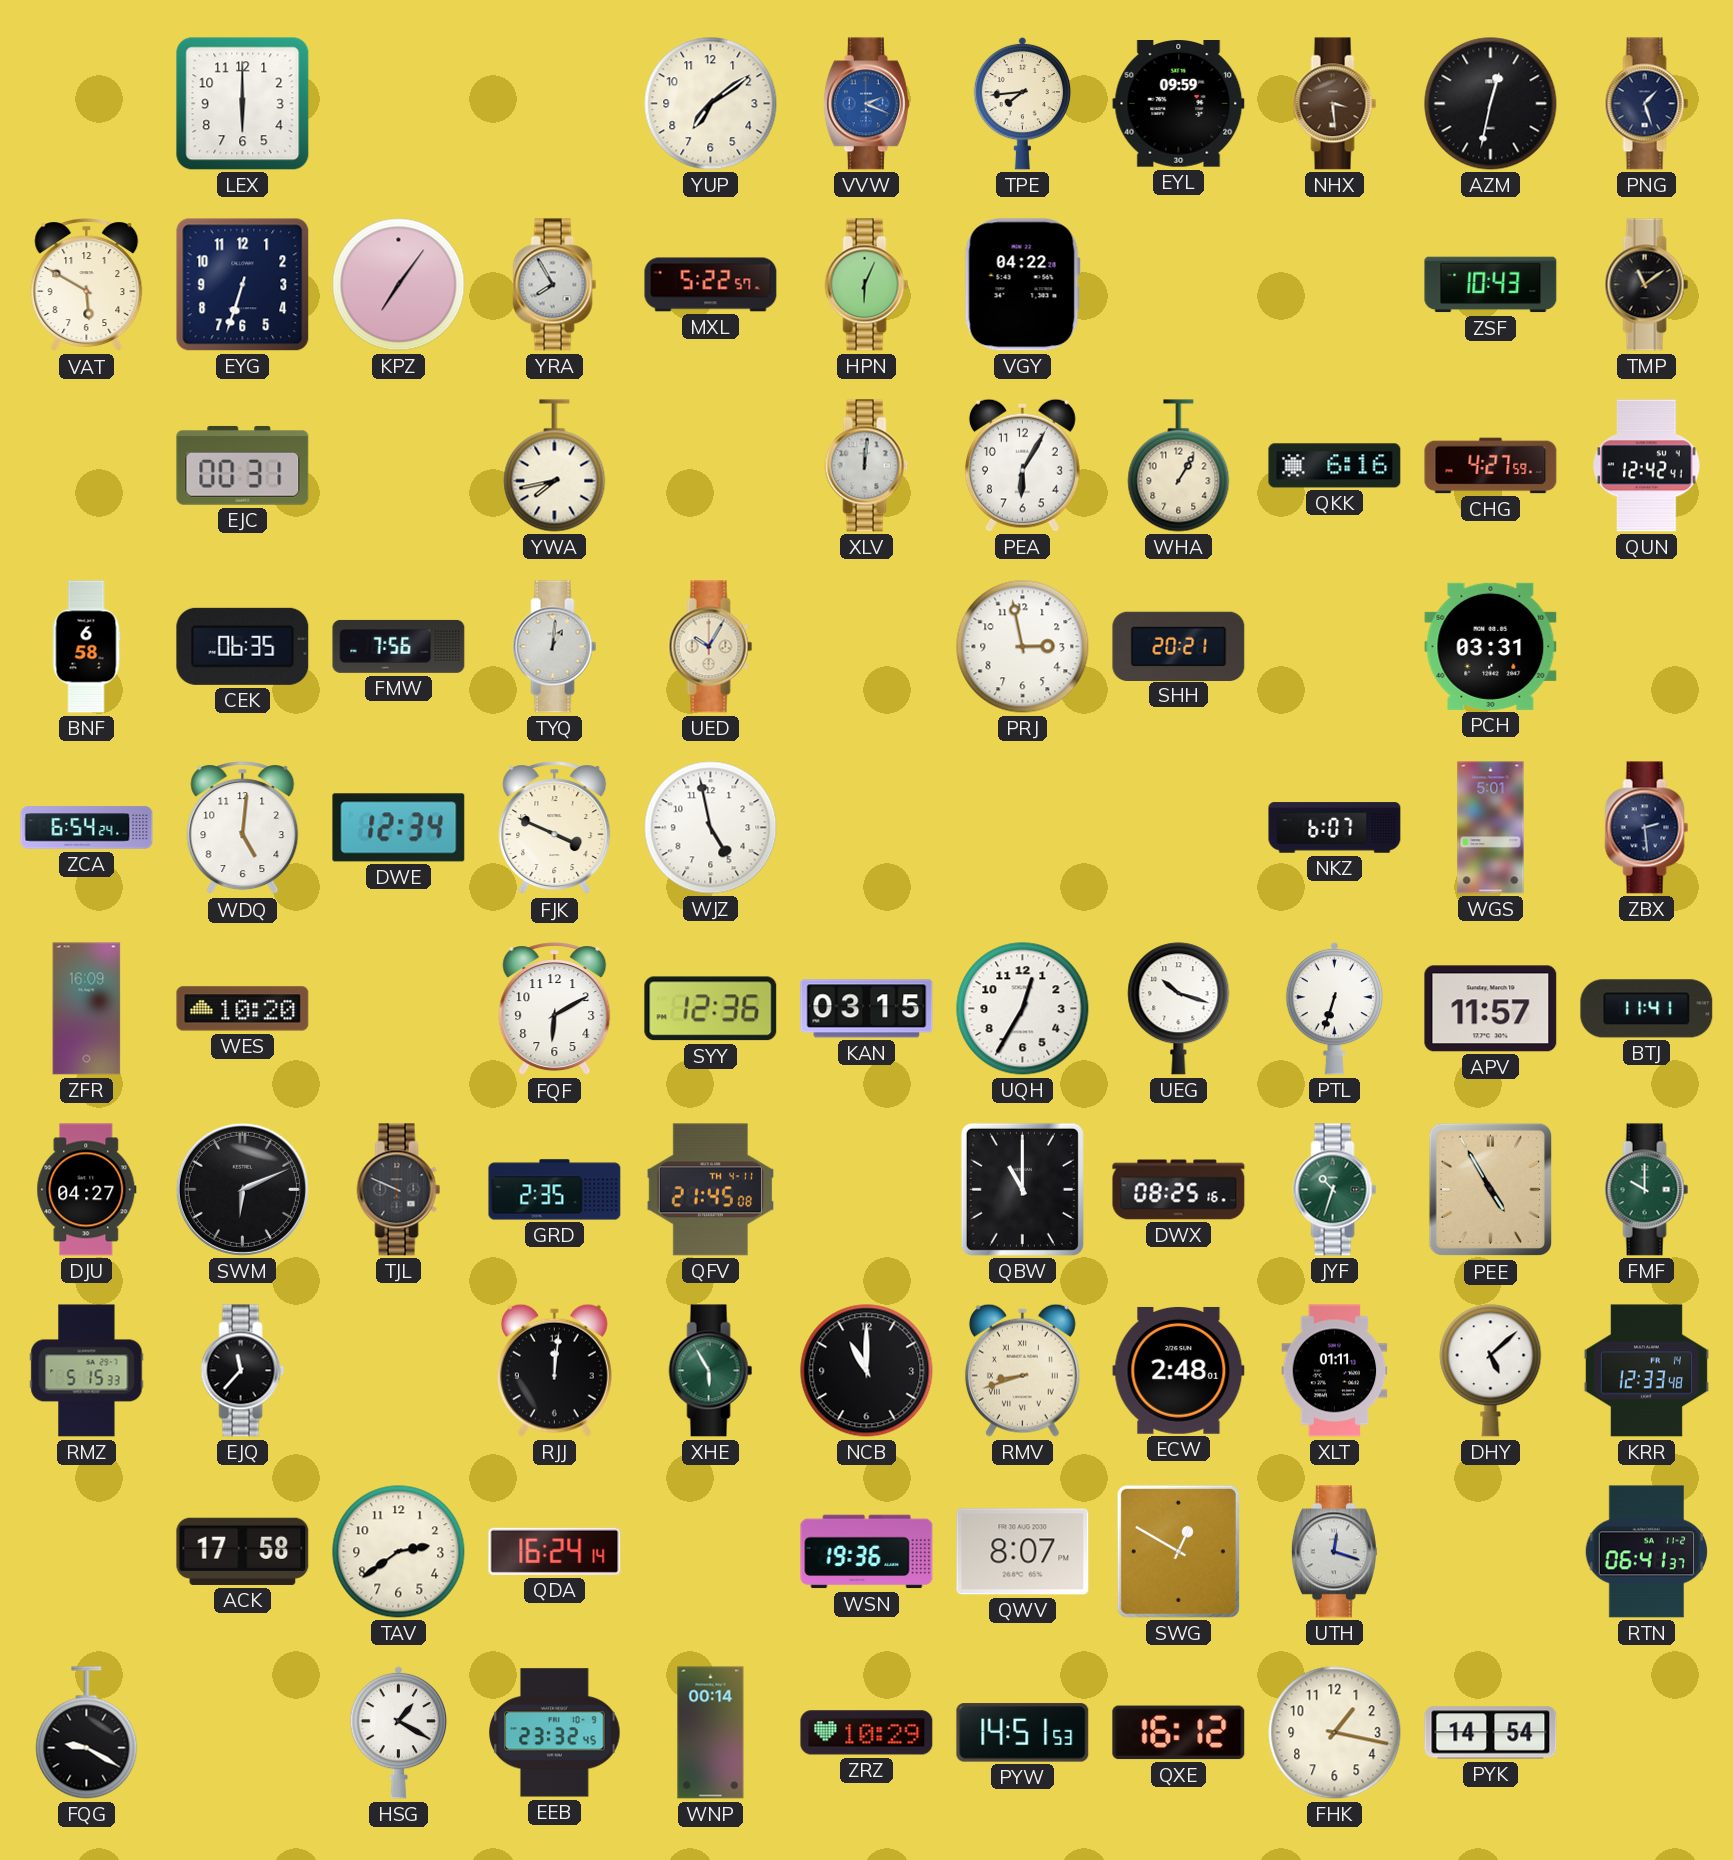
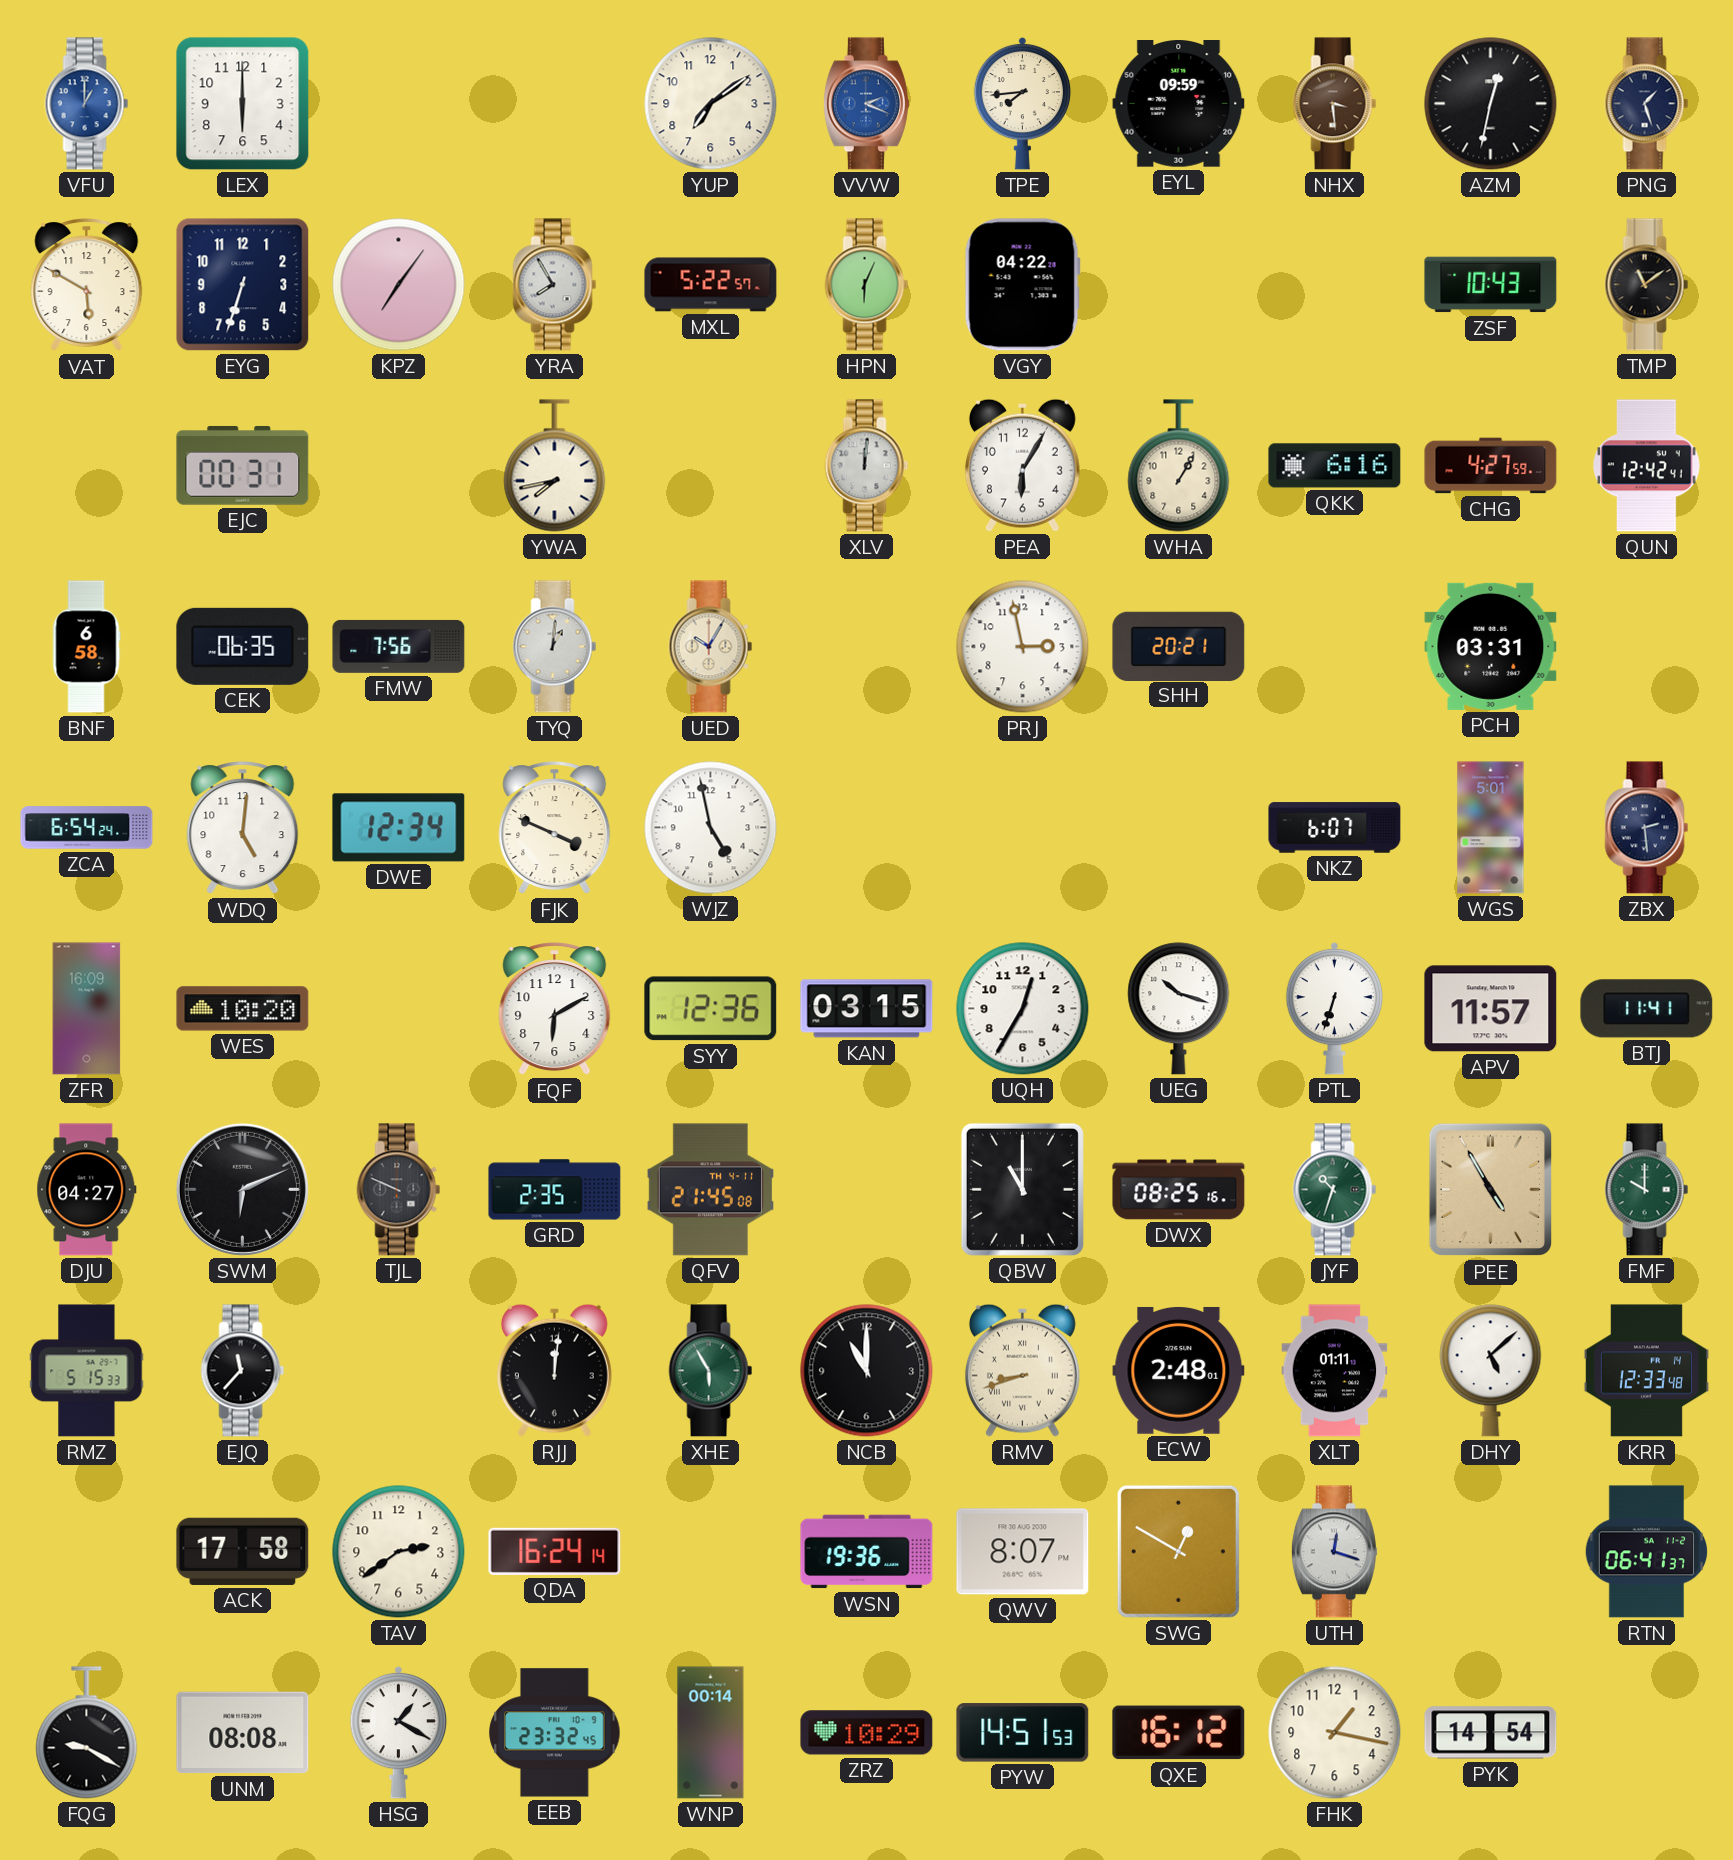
VFU: none -> 1:00
UNM: none -> 08:08
